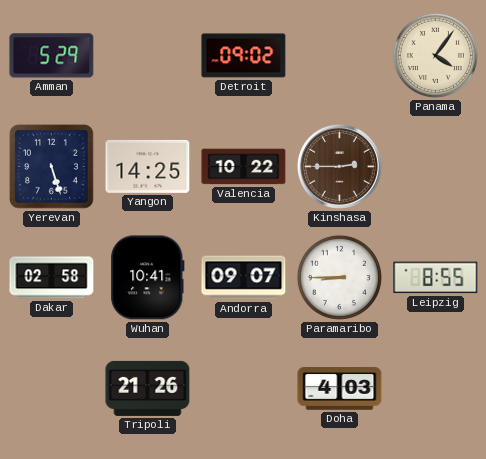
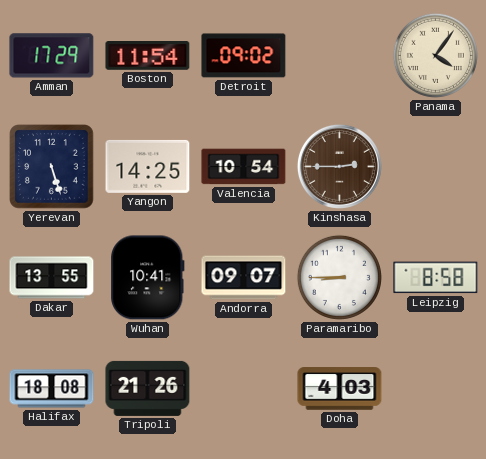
Amman: 5:29 -> 17:29
Boston: none -> 11:54
Valencia: 10:22 -> 10:54
Dakar: 02:58 -> 13:55
Leipzig: 8:55 -> 8:58
Halifax: none -> 18:08
